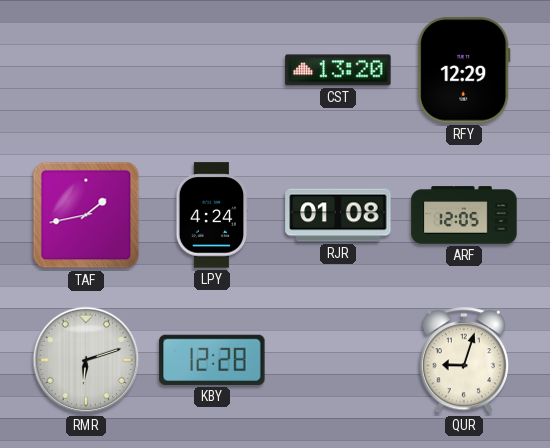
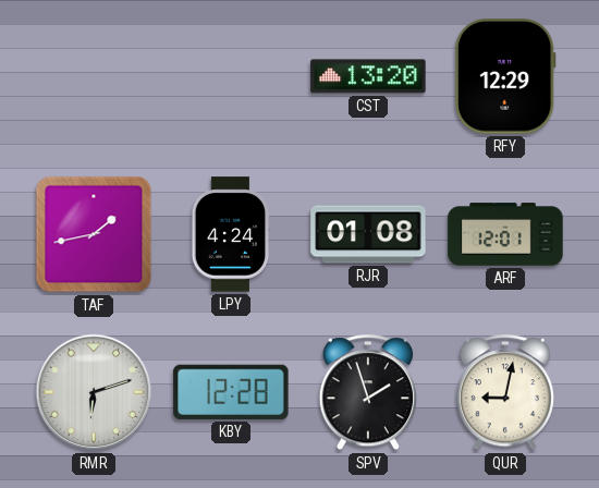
ARF: 12:05 -> 12:01
SPV: none -> 1:57
QUR: 9:03 -> 9:02
